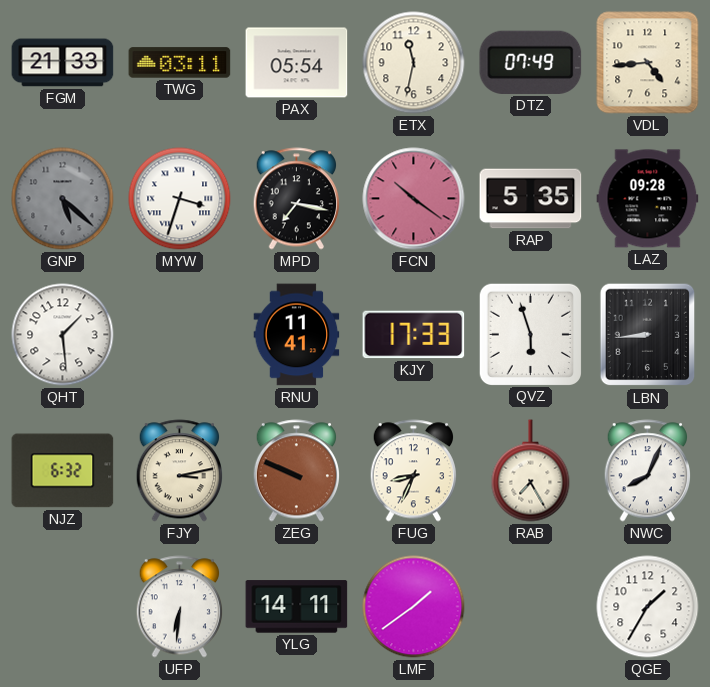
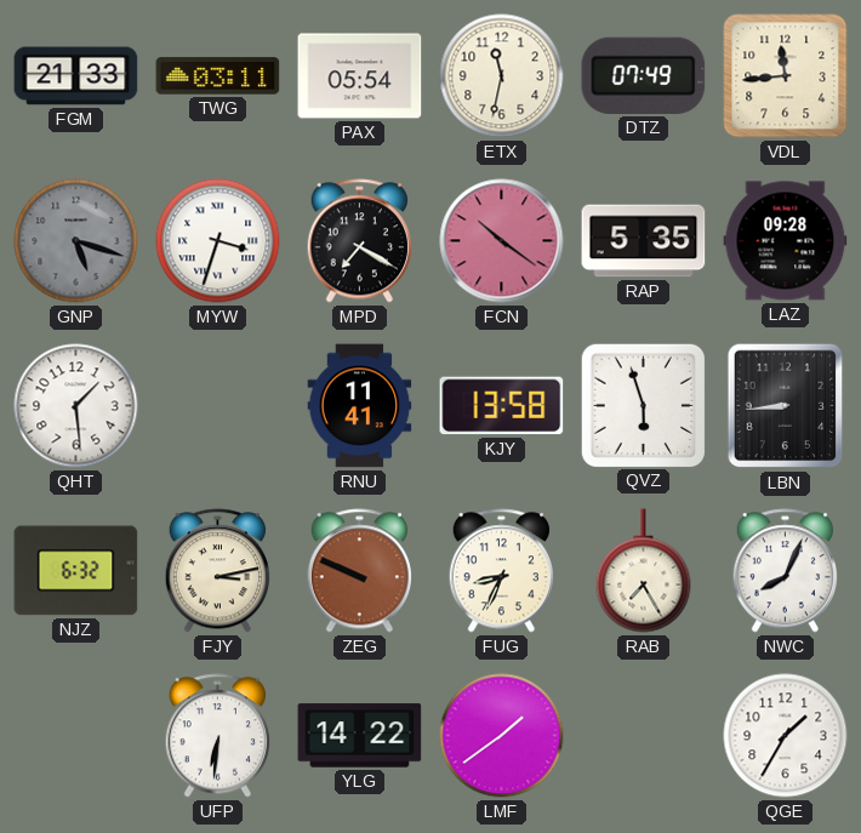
VDL: 4:44 -> 11:44
GNP: 5:22 -> 5:18
MPD: 7:17 -> 7:20
KJY: 17:33 -> 13:58
YLG: 14:11 -> 14:22
